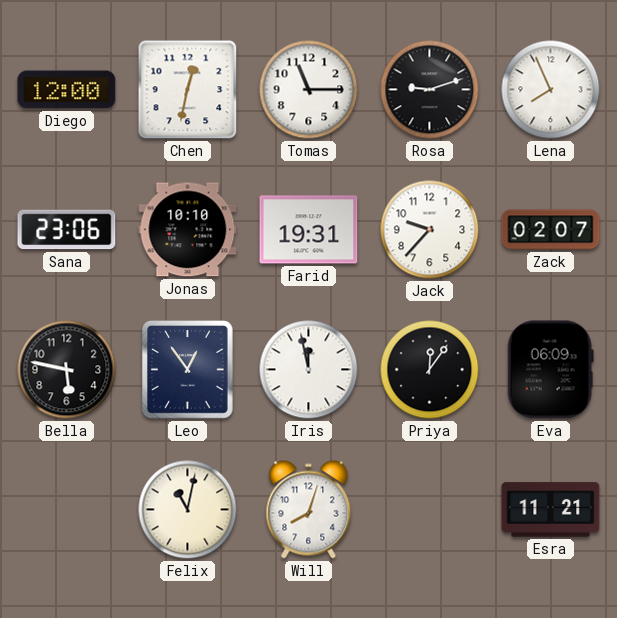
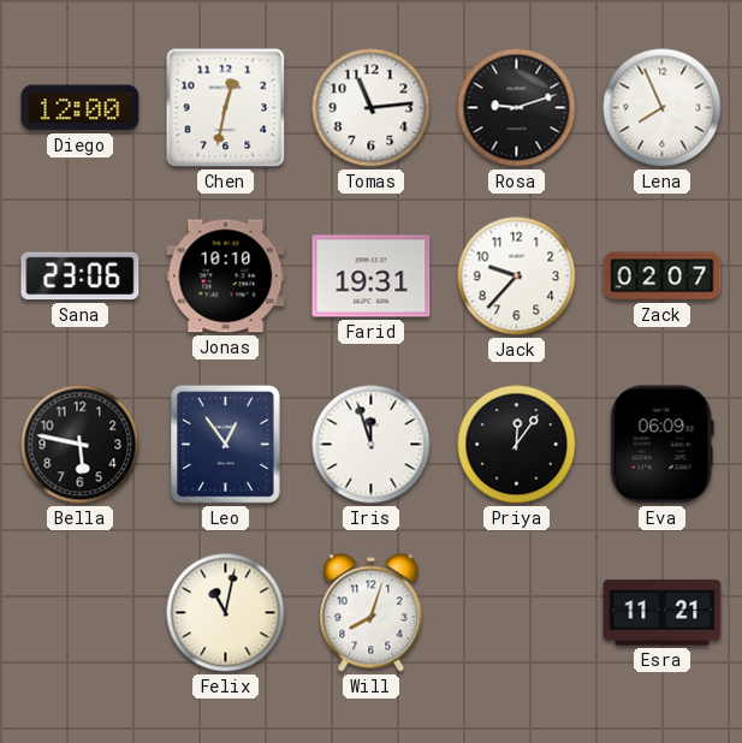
Tomas: 11:15 -> 11:14
Iris: 11:58 -> 11:57
